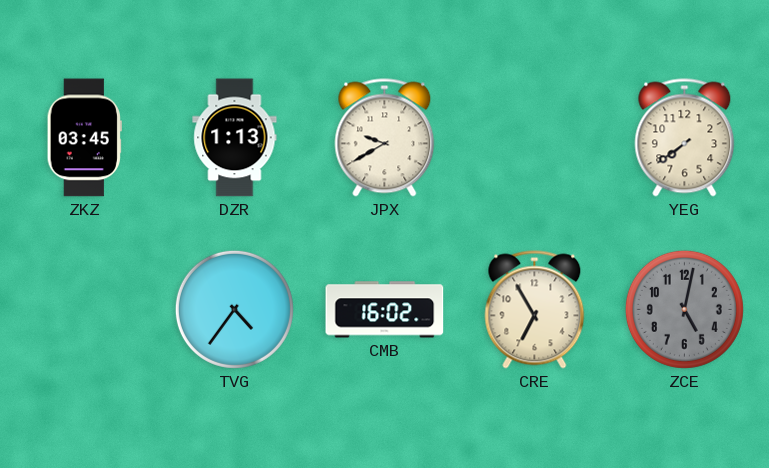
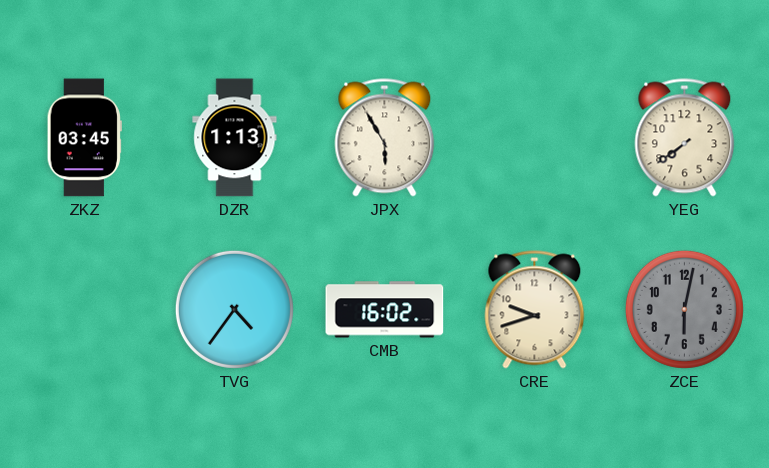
JPX: 9:40 -> 5:55
CRE: 6:55 -> 9:42
ZCE: 5:02 -> 6:02
